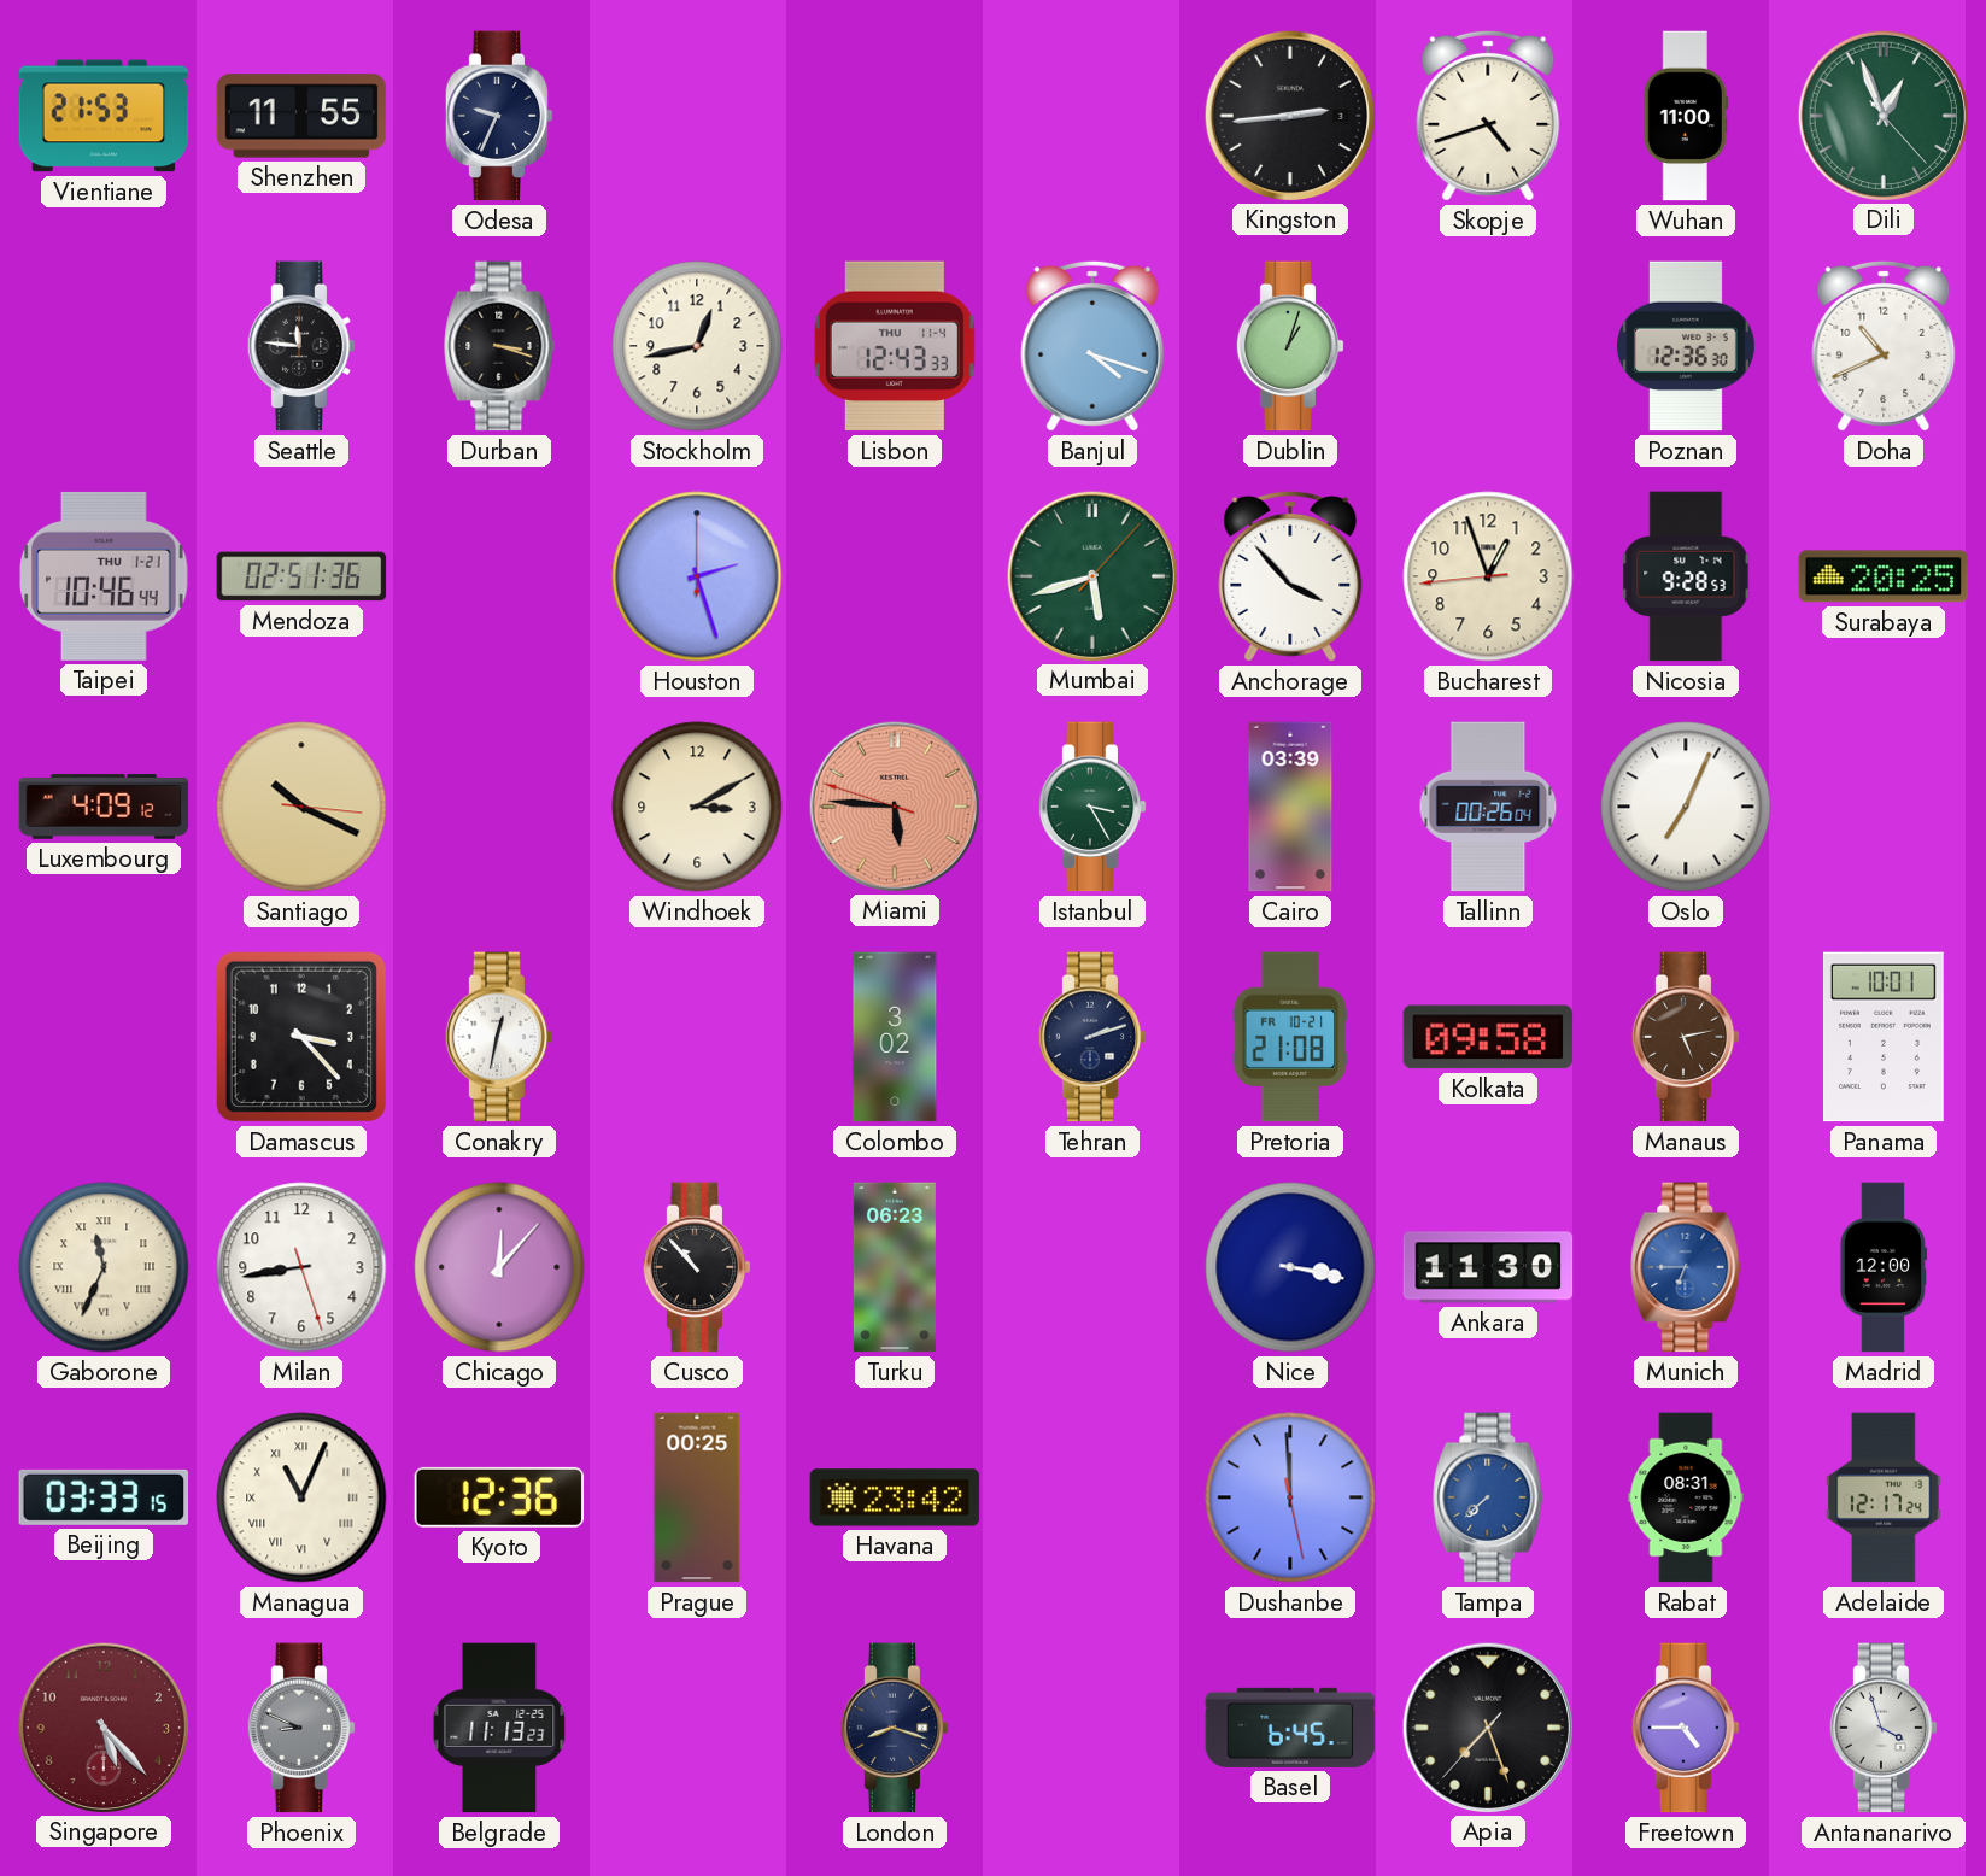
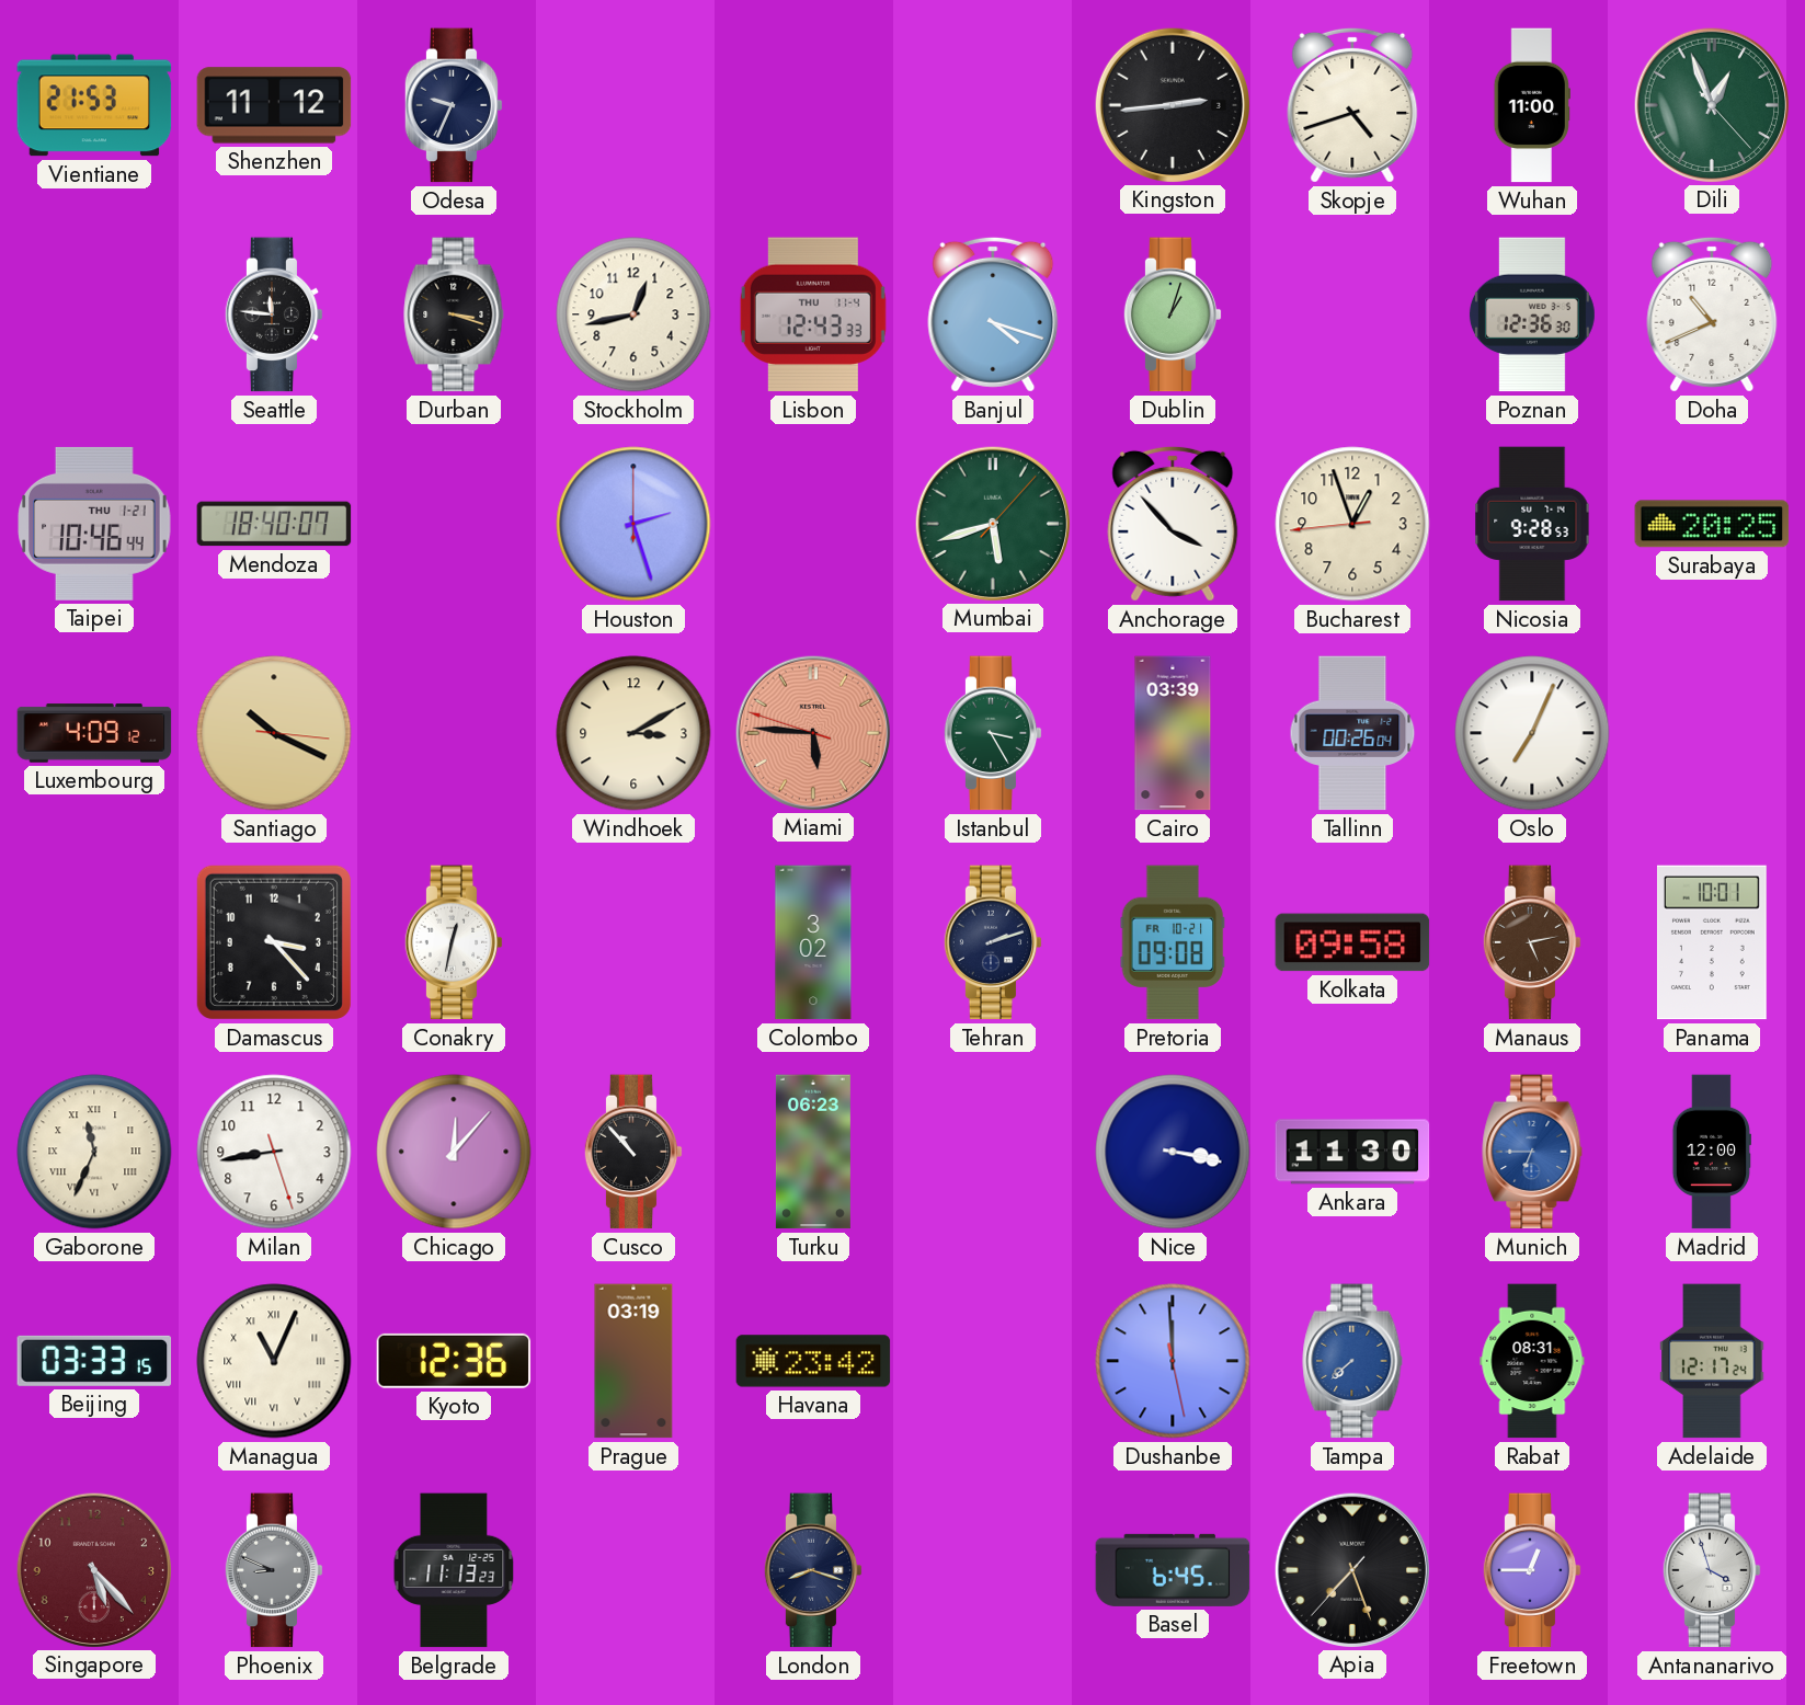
Shenzhen: 11:55 -> 11:12
Mendoza: 02:51 -> 18:40
Pretoria: 21:08 -> 09:08
Prague: 00:25 -> 03:19
Freetown: 4:45 -> 12:45
